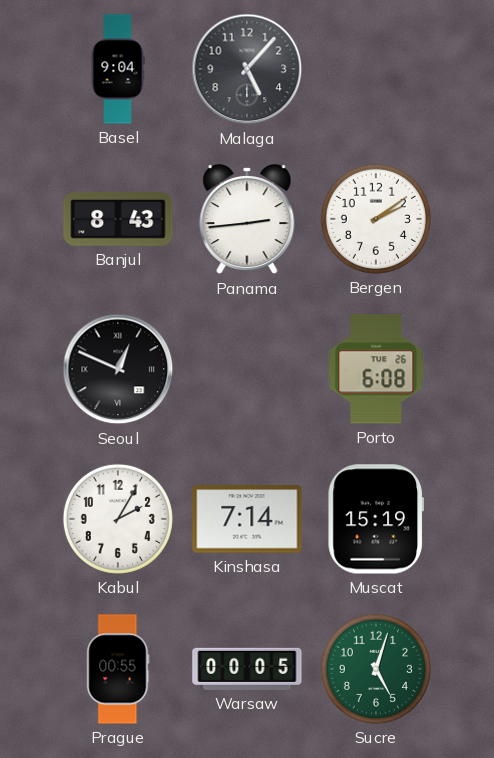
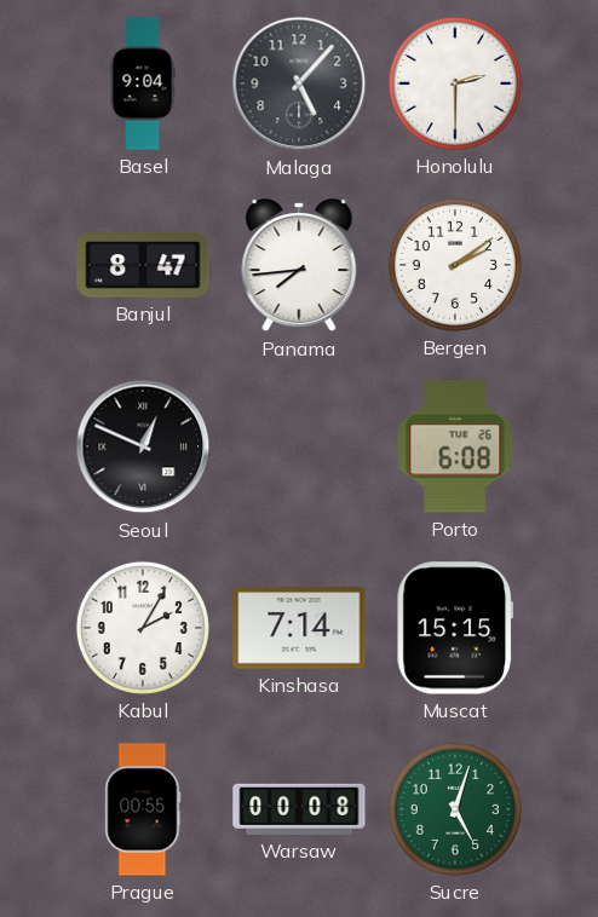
Honolulu: none -> 2:30
Banjul: 8:43 -> 8:47
Panama: 2:44 -> 7:44
Muscat: 15:19 -> 15:15
Warsaw: 00:05 -> 00:08
